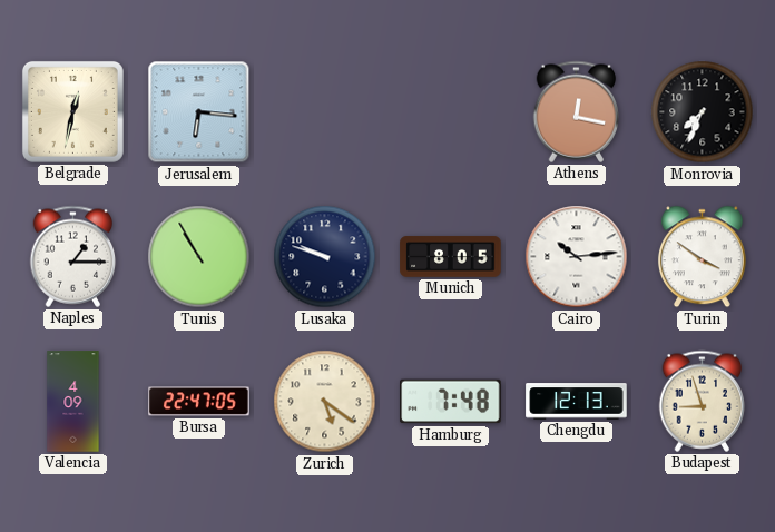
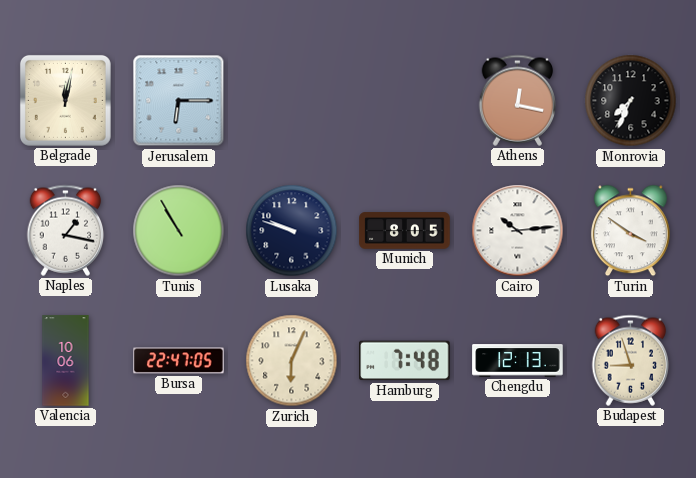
Belgrade: 12:32 -> 12:02
Jerusalem: 6:16 -> 6:15
Naples: 1:15 -> 1:17
Valencia: 4:09 -> 10:06
Zurich: 5:21 -> 6:04
